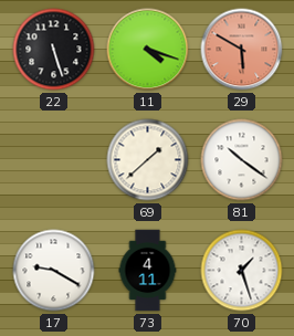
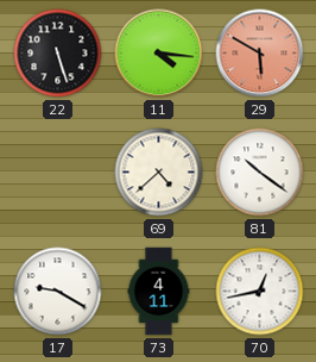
11: 4:18 -> 4:16
69: 1:38 -> 4:38
70: 1:27 -> 12:43
